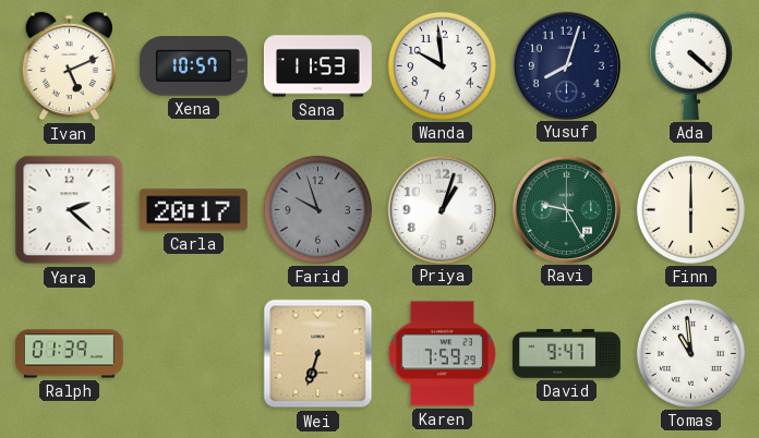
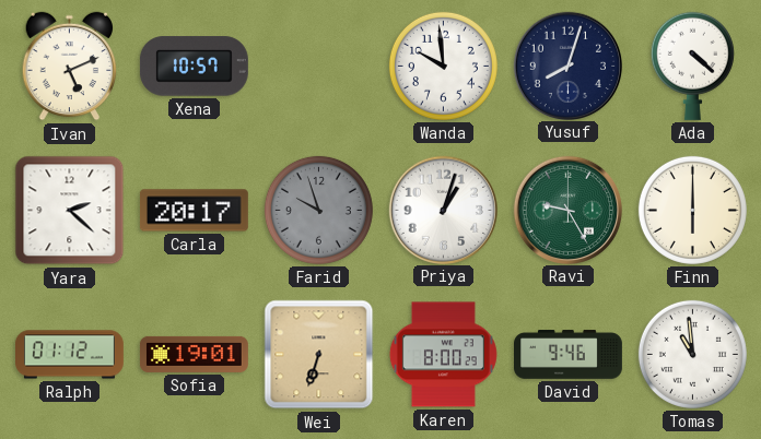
Sana: 11:53 -> none
Ralph: 01:39 -> 01:12
Sofia: none -> 19:01
Karen: 7:59 -> 8:00
David: 9:47 -> 9:46
